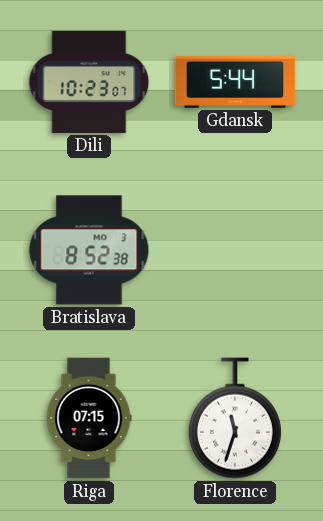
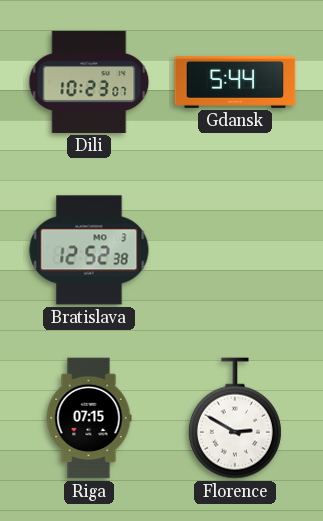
Bratislava: 8:52 -> 12:52
Florence: 11:33 -> 2:50
